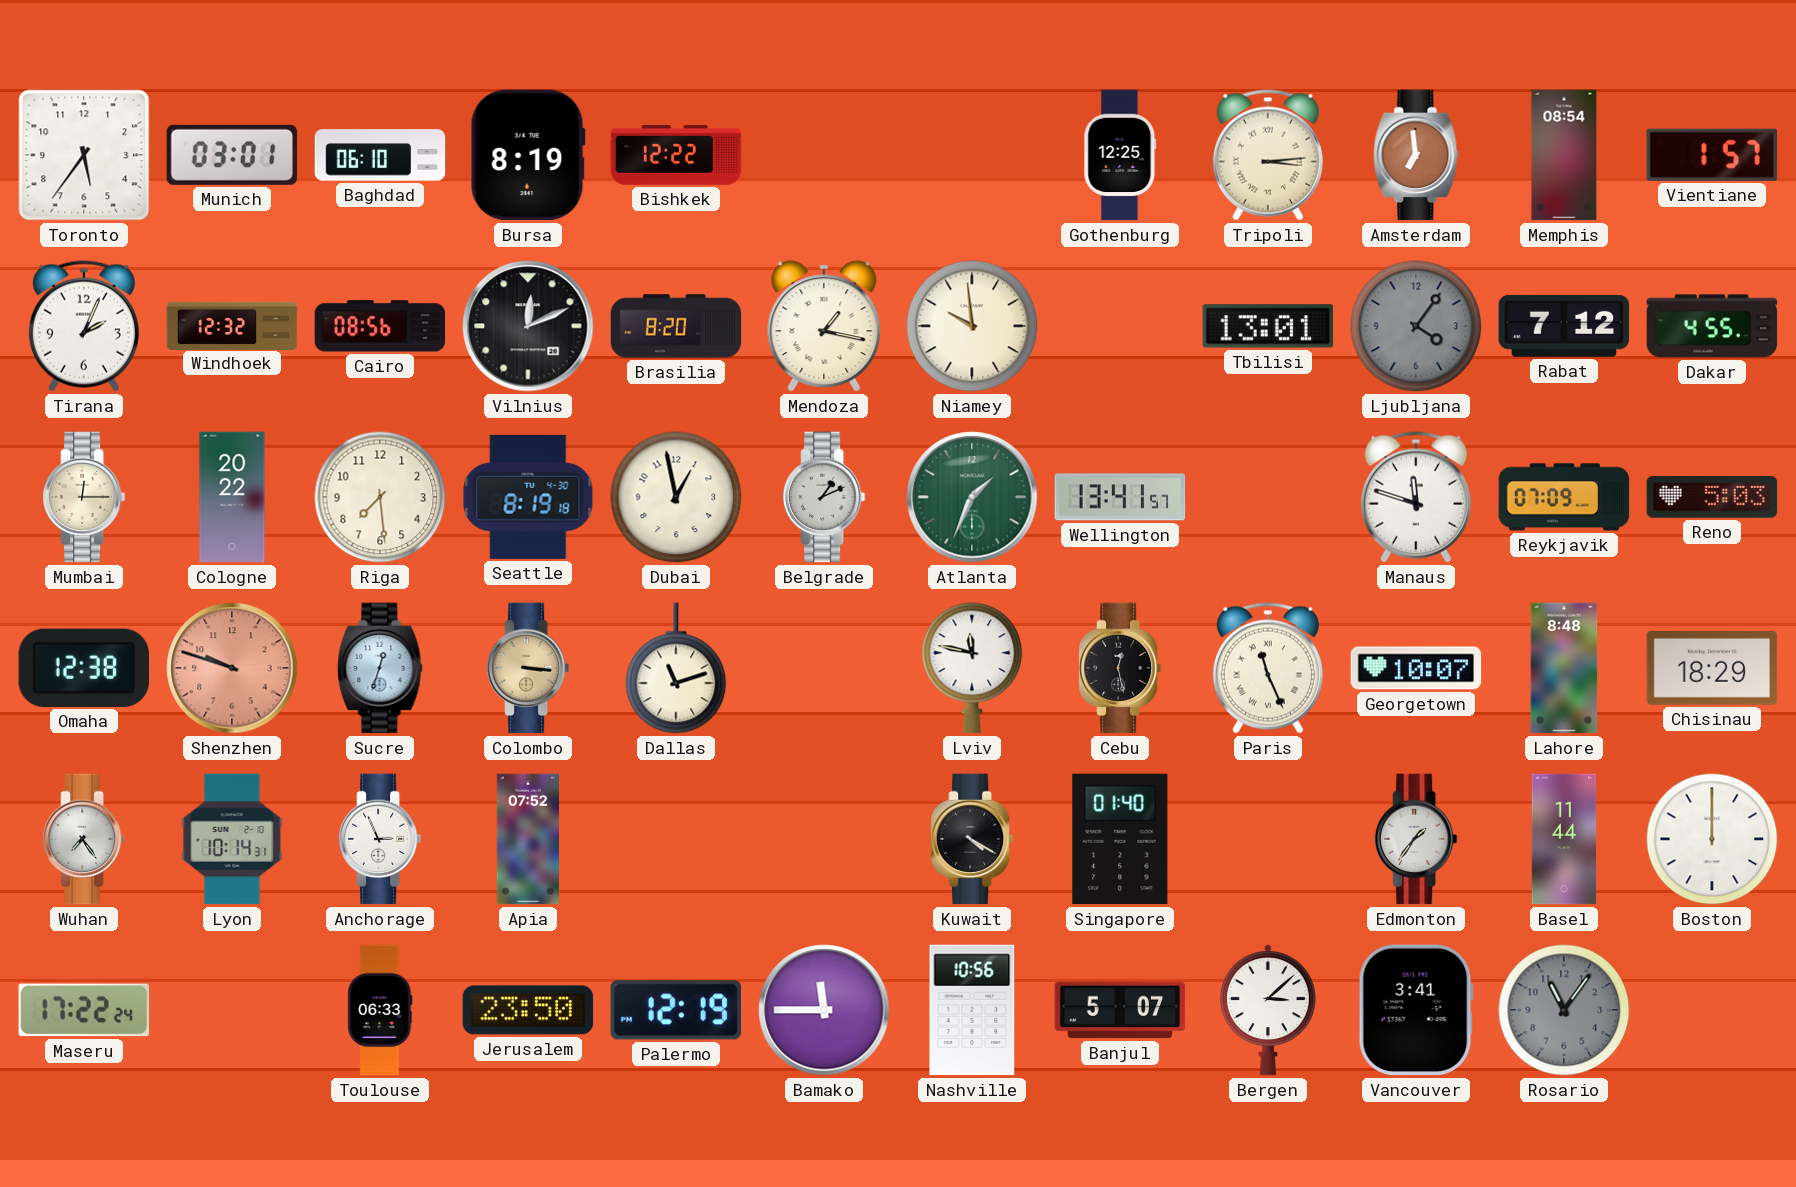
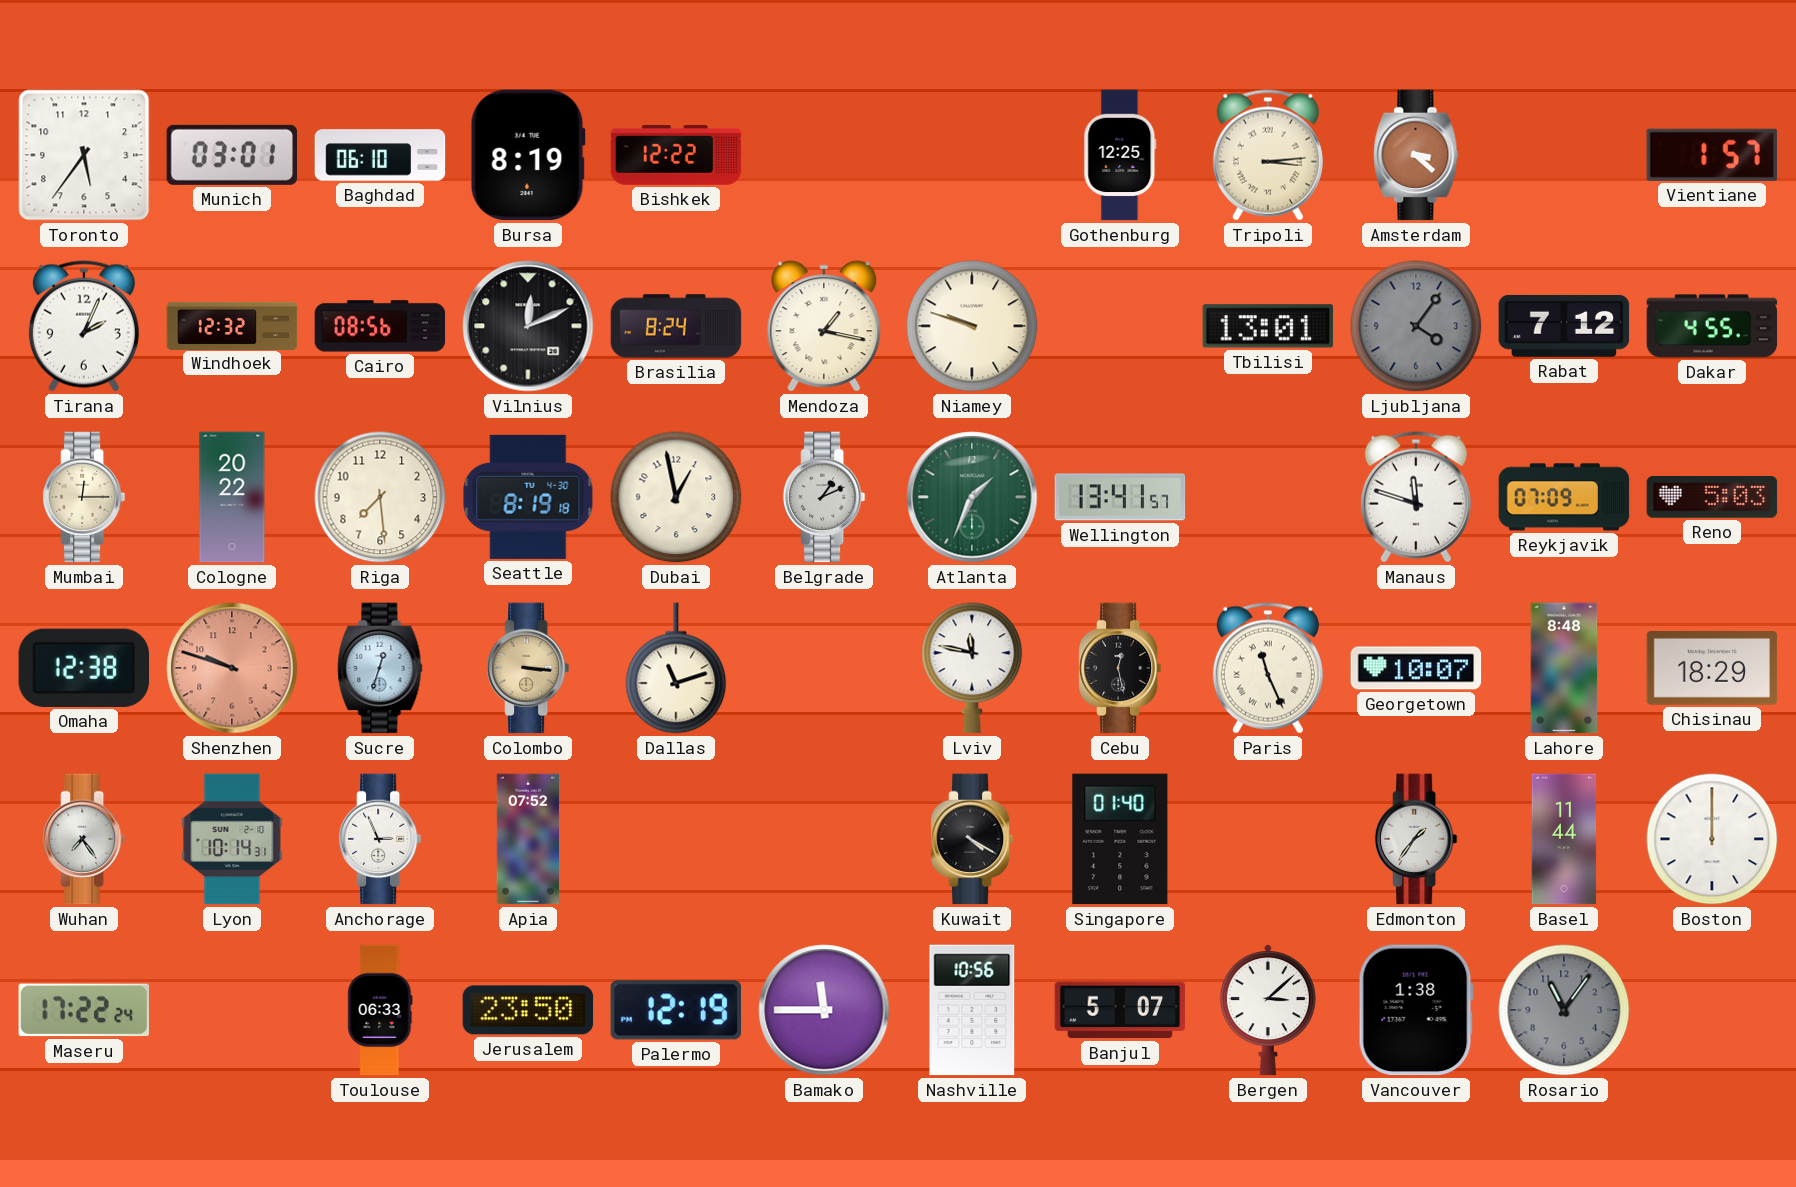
Amsterdam: 6:59 -> 3:22
Memphis: 08:54 -> none
Brasilia: 8:20 -> 8:24
Niamey: 9:59 -> 9:48
Vancouver: 3:41 -> 1:38
